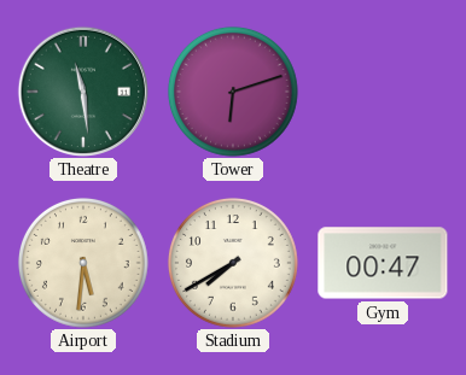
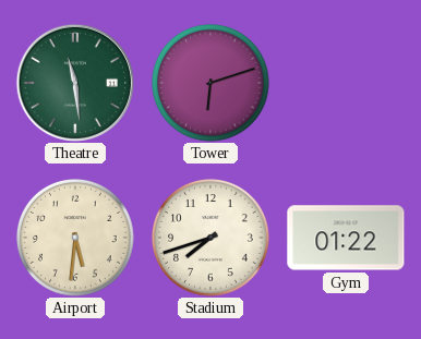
Stadium: 7:40 -> 7:42
Gym: 00:47 -> 01:22
